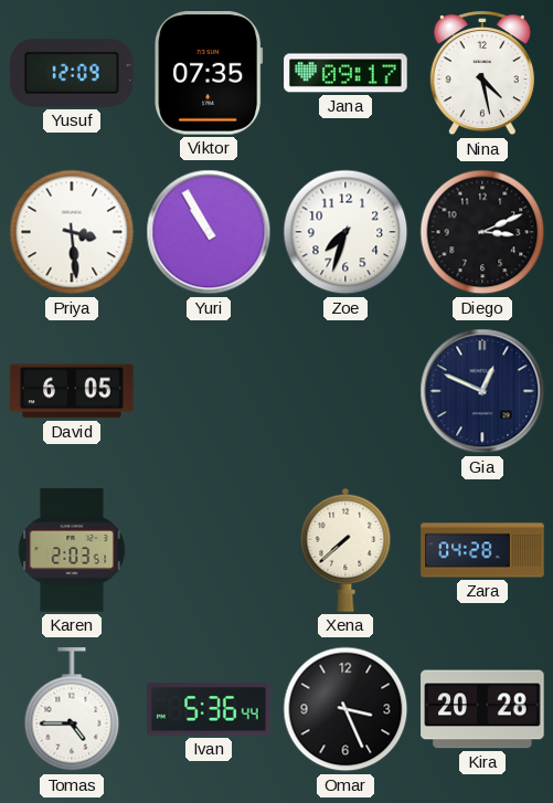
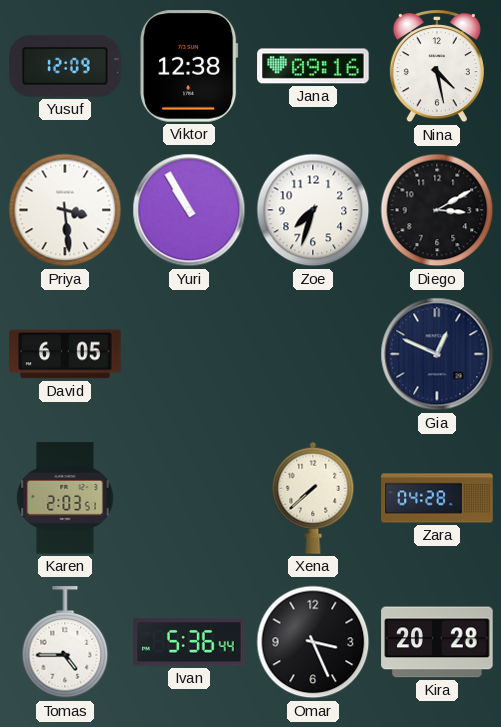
Viktor: 07:35 -> 12:38
Jana: 09:17 -> 09:16
Diego: 3:11 -> 3:10
